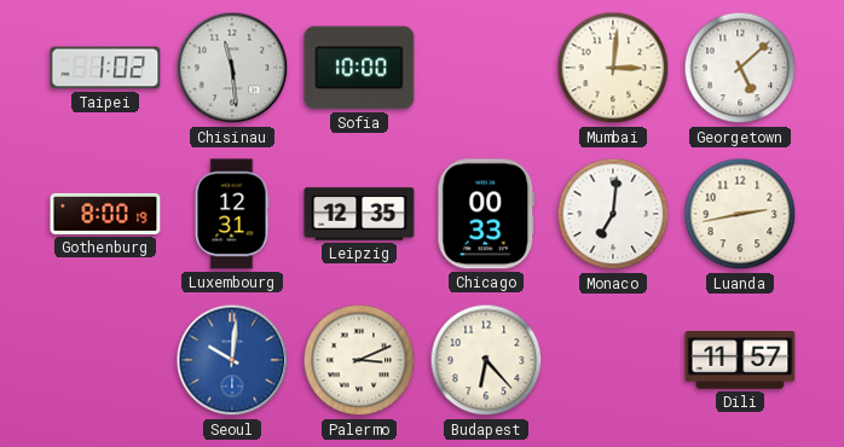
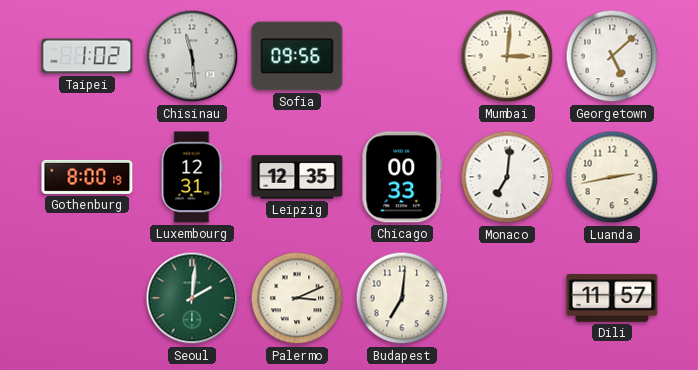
Sofia: 10:00 -> 09:56
Seoul: 10:01 -> 2:01
Seoul dial: blue -> green
Budapest: 6:23 -> 7:01
